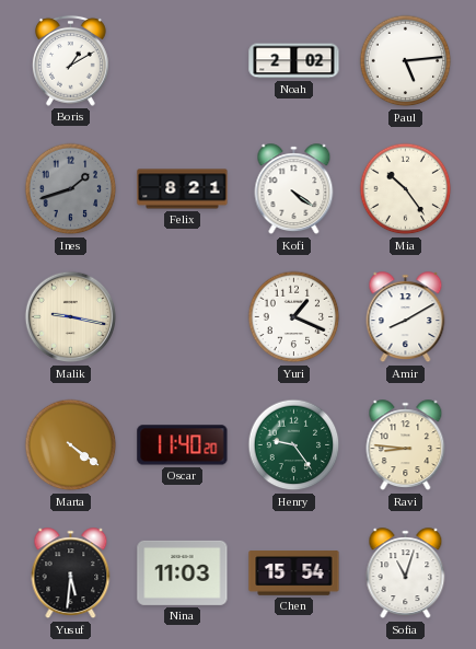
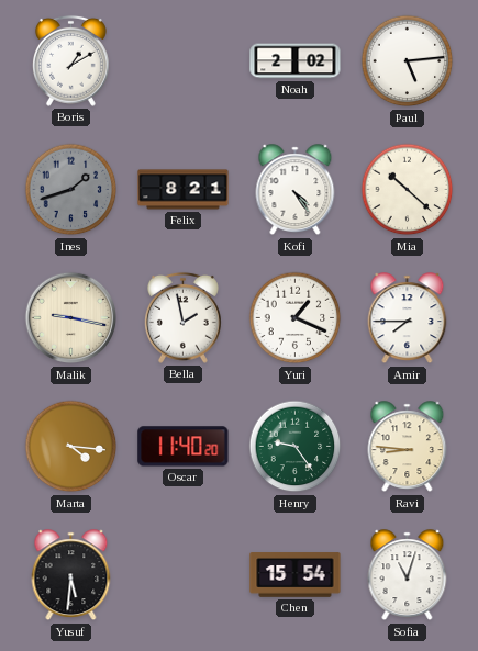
Kofi: 4:21 -> 4:24
Mia: 10:24 -> 10:22
Bella: none -> 1:58
Amir: 8:10 -> 7:45
Marta: 4:21 -> 4:16
Nina: 11:03 -> none
